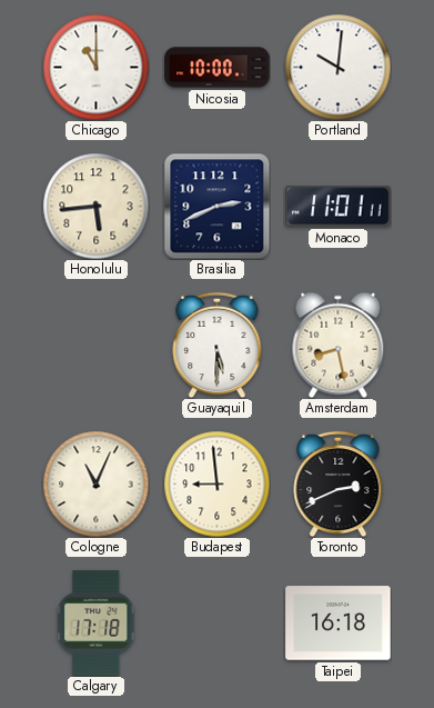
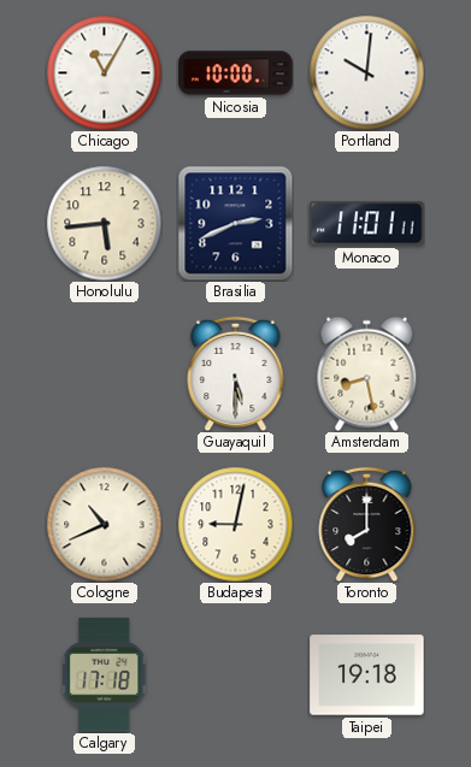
Chicago: 11:00 -> 11:05
Cologne: 11:04 -> 10:41
Budapest: 8:59 -> 9:02
Toronto: 2:41 -> 8:00
Taipei: 16:18 -> 19:18
